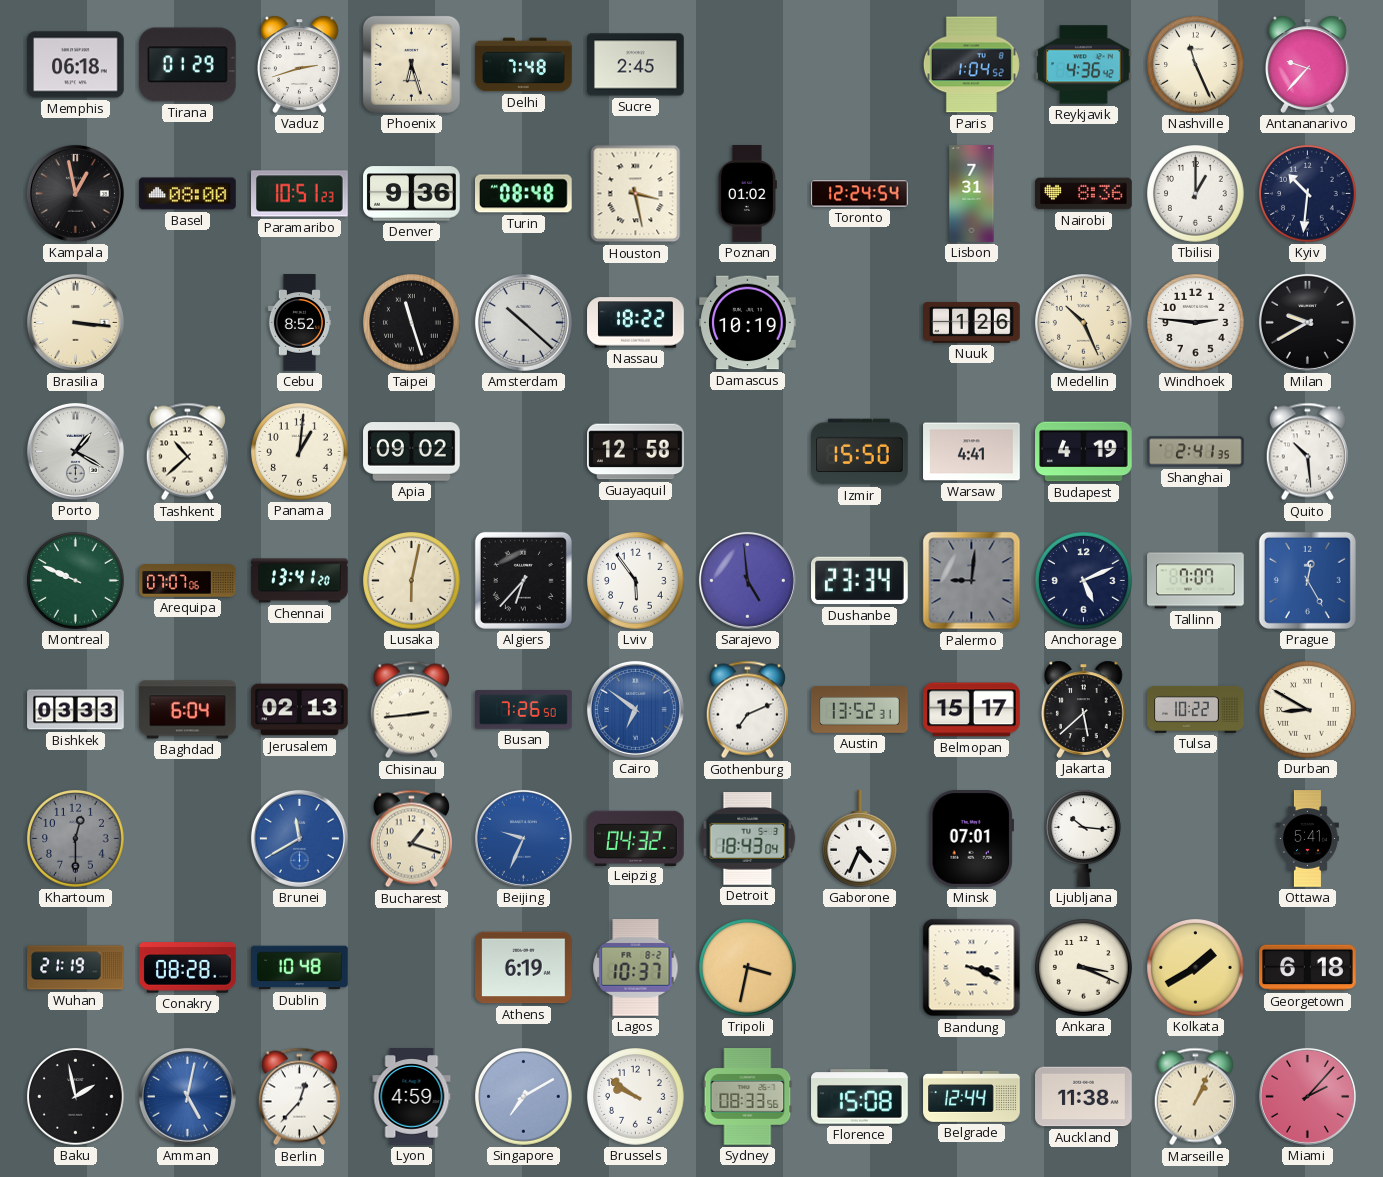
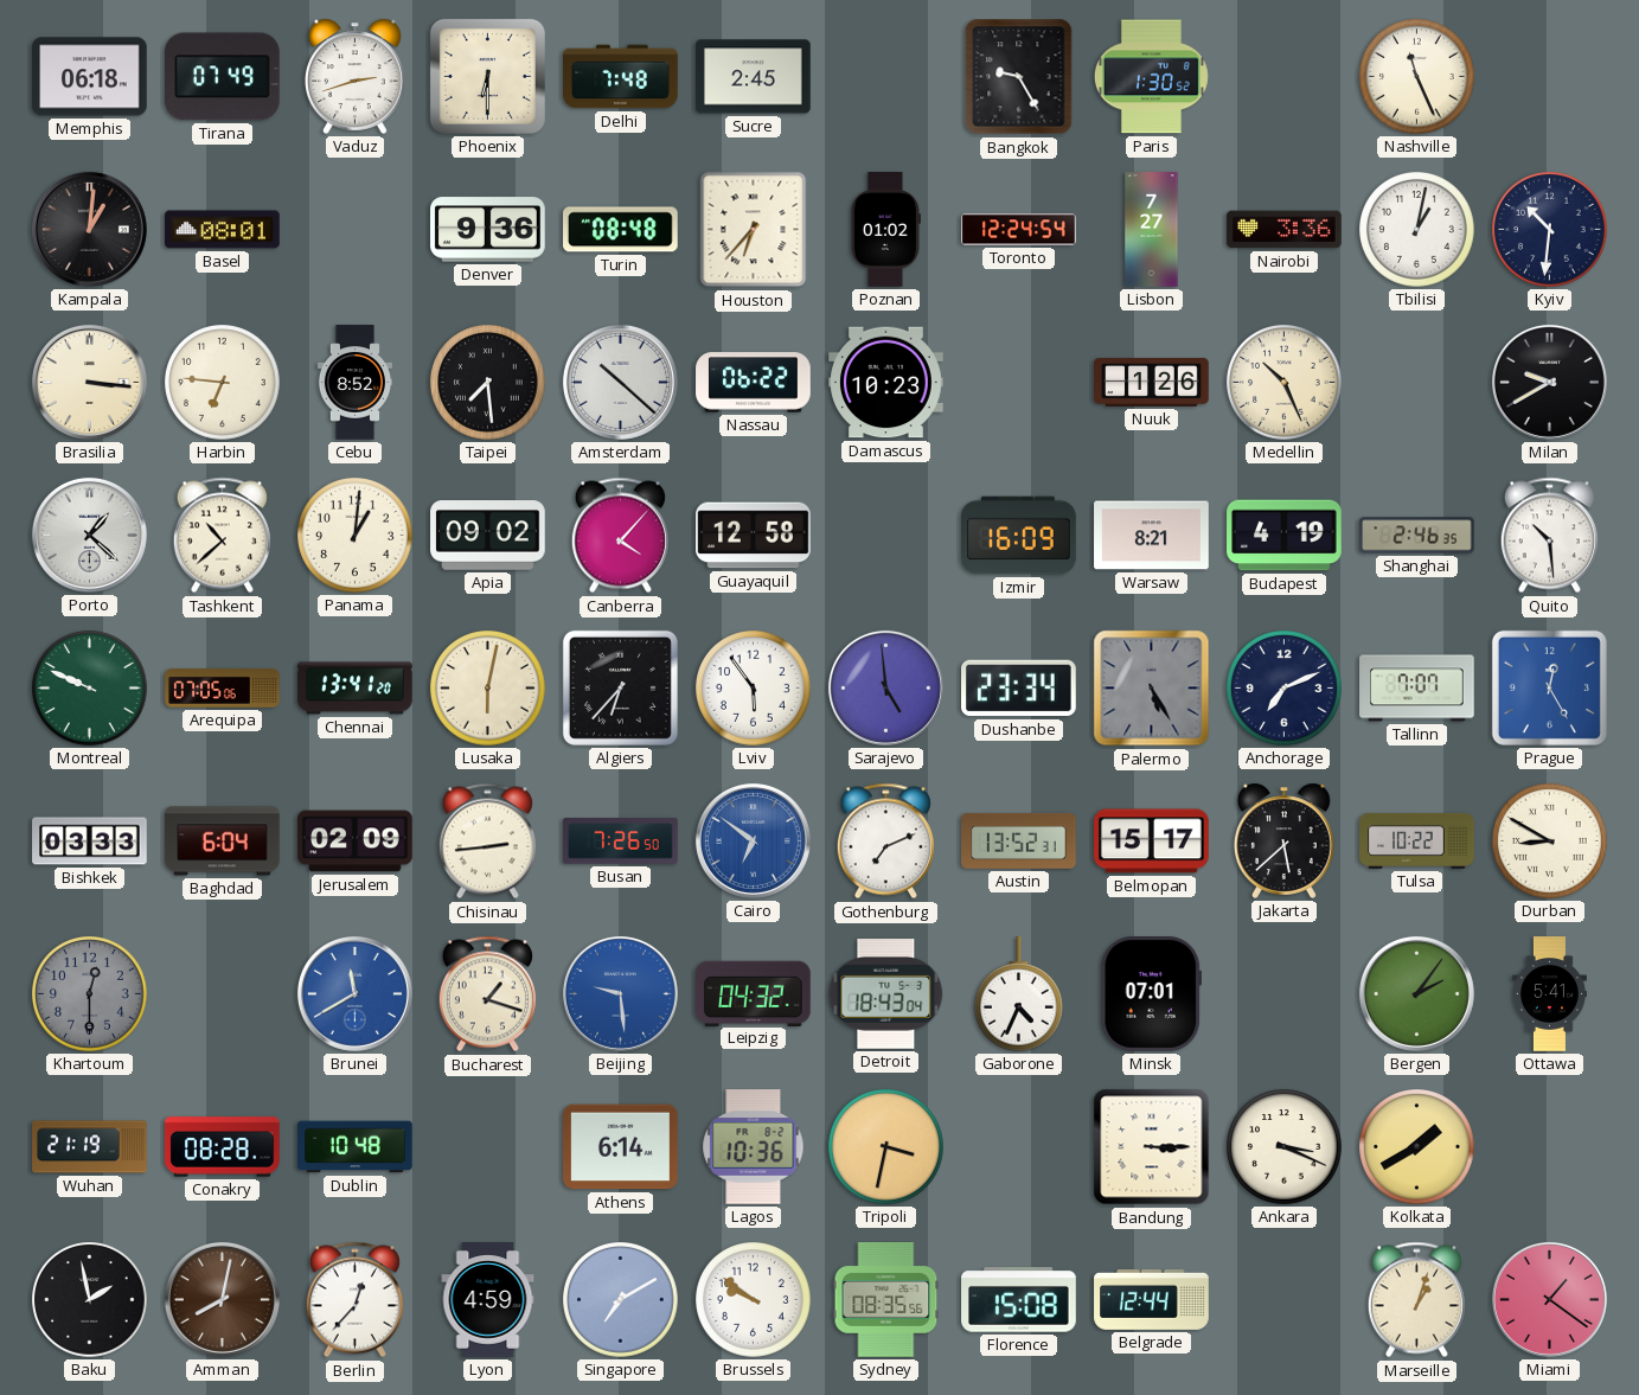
Tirana: 01:29 -> 07:49
Phoenix: 6:27 -> 6:30
Bangkok: none -> 9:25
Paris: 1:04 -> 1:30
Reykjavik: 4:36 -> none
Antananarivo: 9:37 -> none
Kampala: 12:58 -> 1:01
Basel: 08:00 -> 08:01
Paramaribo: 10:51 -> none
Houston: 3:28 -> 6:37
Lisbon: 7:31 -> 7:27
Nairobi: 8:36 -> 3:36
Tbilisi: 1:00 -> 1:02
Harbin: none -> 6:46
Taipei: 11:27 -> 7:29
Nassau: 18:22 -> 06:22
Damascus: 10:19 -> 10:23
Windhoek: 2:46 -> none
Porto: 1:20 -> 1:22
Canberra: none -> 4:07
Izmir: 15:50 -> 16:09
Warsaw: 4:41 -> 8:21
Shanghai: 2:41 -> 2:46
Arequipa: 07:07 -> 07:05
Palermo: 9:01 -> 5:25
Anchorage: 5:11 -> 7:11
Jerusalem: 02:13 -> 02:09
Beijing: 9:34 -> 9:29
Ljubljana: 10:16 -> none
Bergen: none -> 2:06
Athens: 6:19 -> 6:14
Lagos: 10:37 -> 10:36
Bandung: 3:19 -> 3:15
Georgetown: 6:18 -> none
Amman: 5:02 -> 8:02
Amman dial: blue -> brown
Sydney: 08:33 -> 08:35
Auckland: 11:38 -> none
Marseille: 1:04 -> 1:03
Miami: 2:07 -> 1:21
